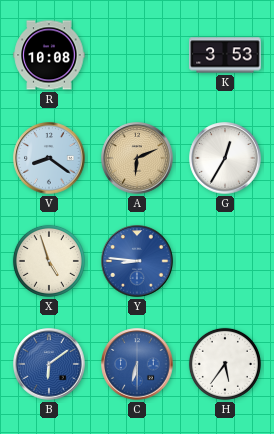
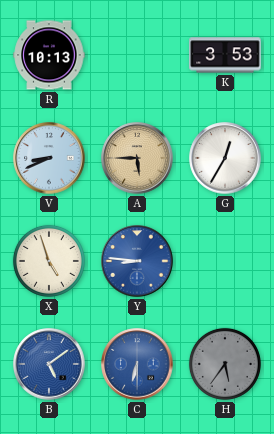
R: 10:08 -> 10:13
V: 8:21 -> 8:41
A: 6:11 -> 5:45
B: 6:09 -> 5:09
H dial: white -> grey
